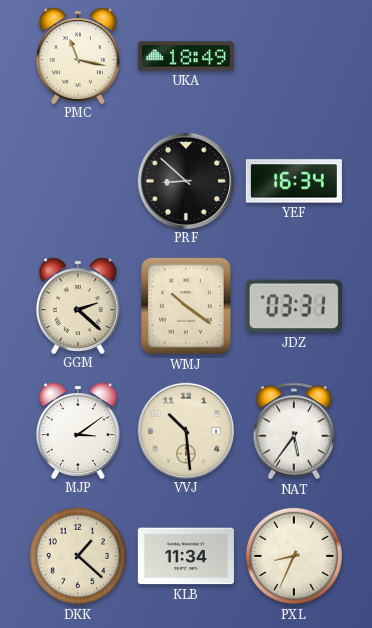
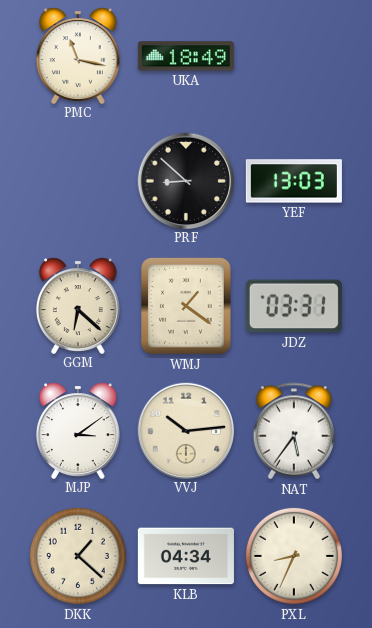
YEF: 16:34 -> 13:03
GGM: 2:22 -> 6:22
WMJ: 10:21 -> 1:21
VVJ: 10:29 -> 10:14
KLB: 11:34 -> 04:34
